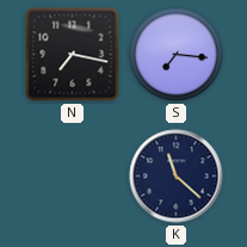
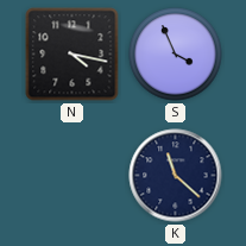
N: 7:17 -> 4:17
S: 7:16 -> 3:56
